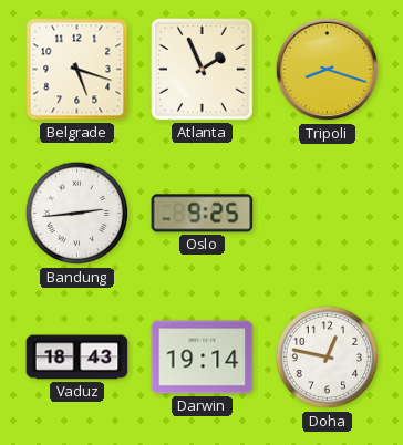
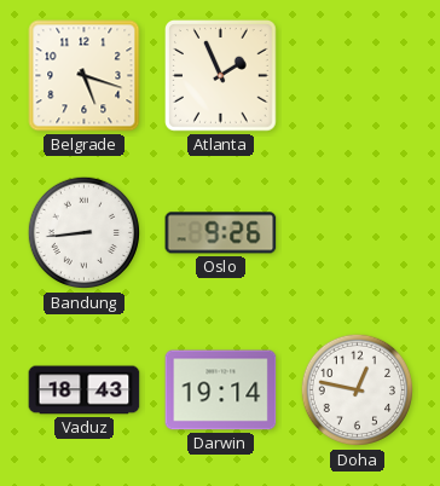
Tripoli: 8:18 -> none
Bandung: 2:44 -> 8:44
Oslo: 9:25 -> 9:26
